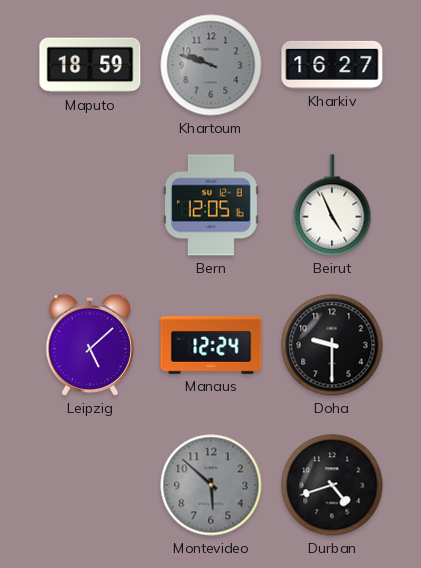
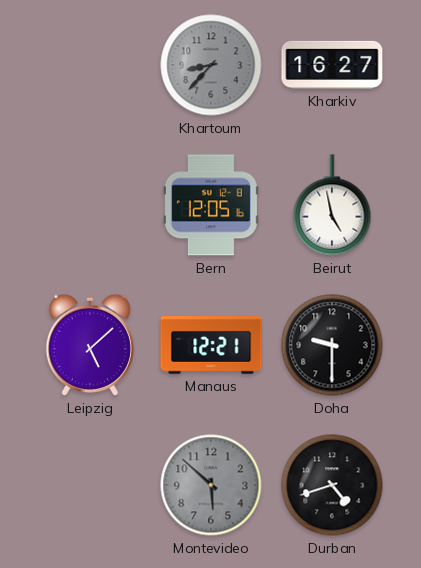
Maputo: 18:59 -> none
Khartoum: 9:48 -> 8:37
Beirut: 4:56 -> 4:58
Manaus: 12:24 -> 12:21
